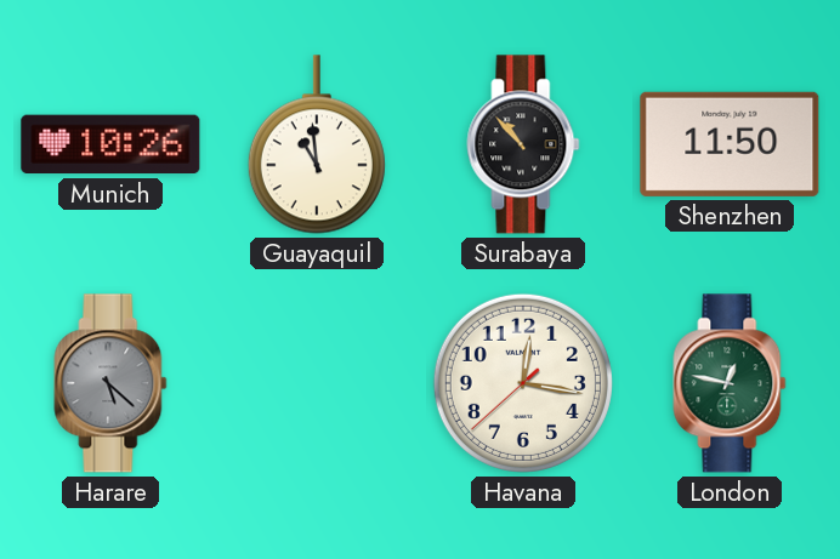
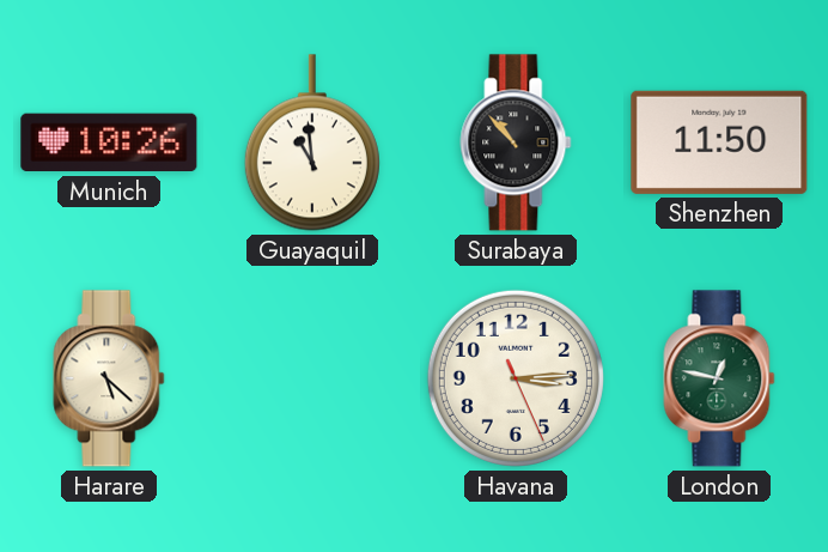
Harare dial: grey -> cream
Havana: 12:16 -> 3:14
